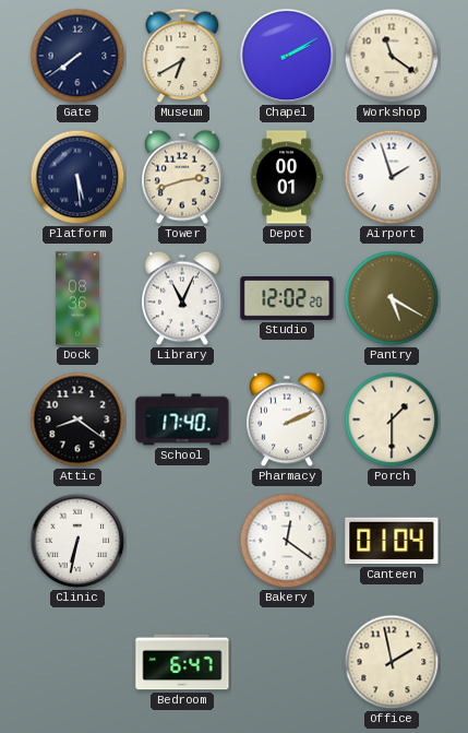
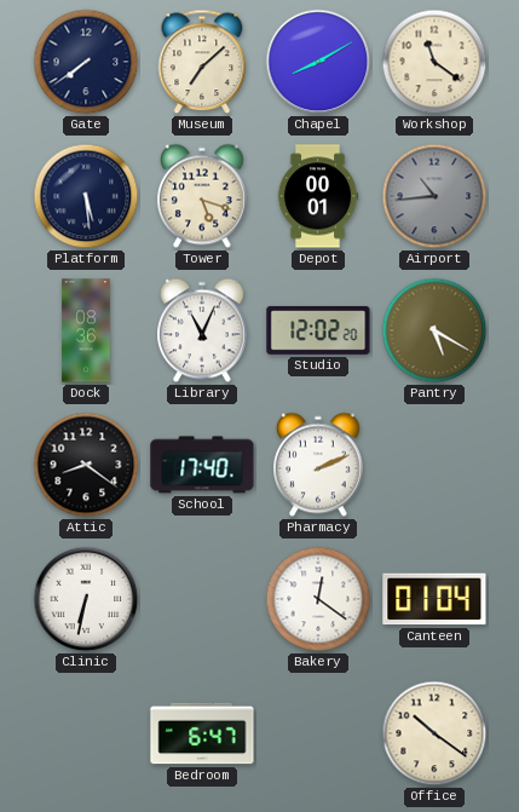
Museum: 6:40 -> 7:08
Chapel: 2:10 -> 8:10
Tower: 2:42 -> 5:18
Airport: 1:57 -> 10:44
Airport dial: white -> grey
Porch: 1:30 -> none
Office: 1:58 -> 10:21
